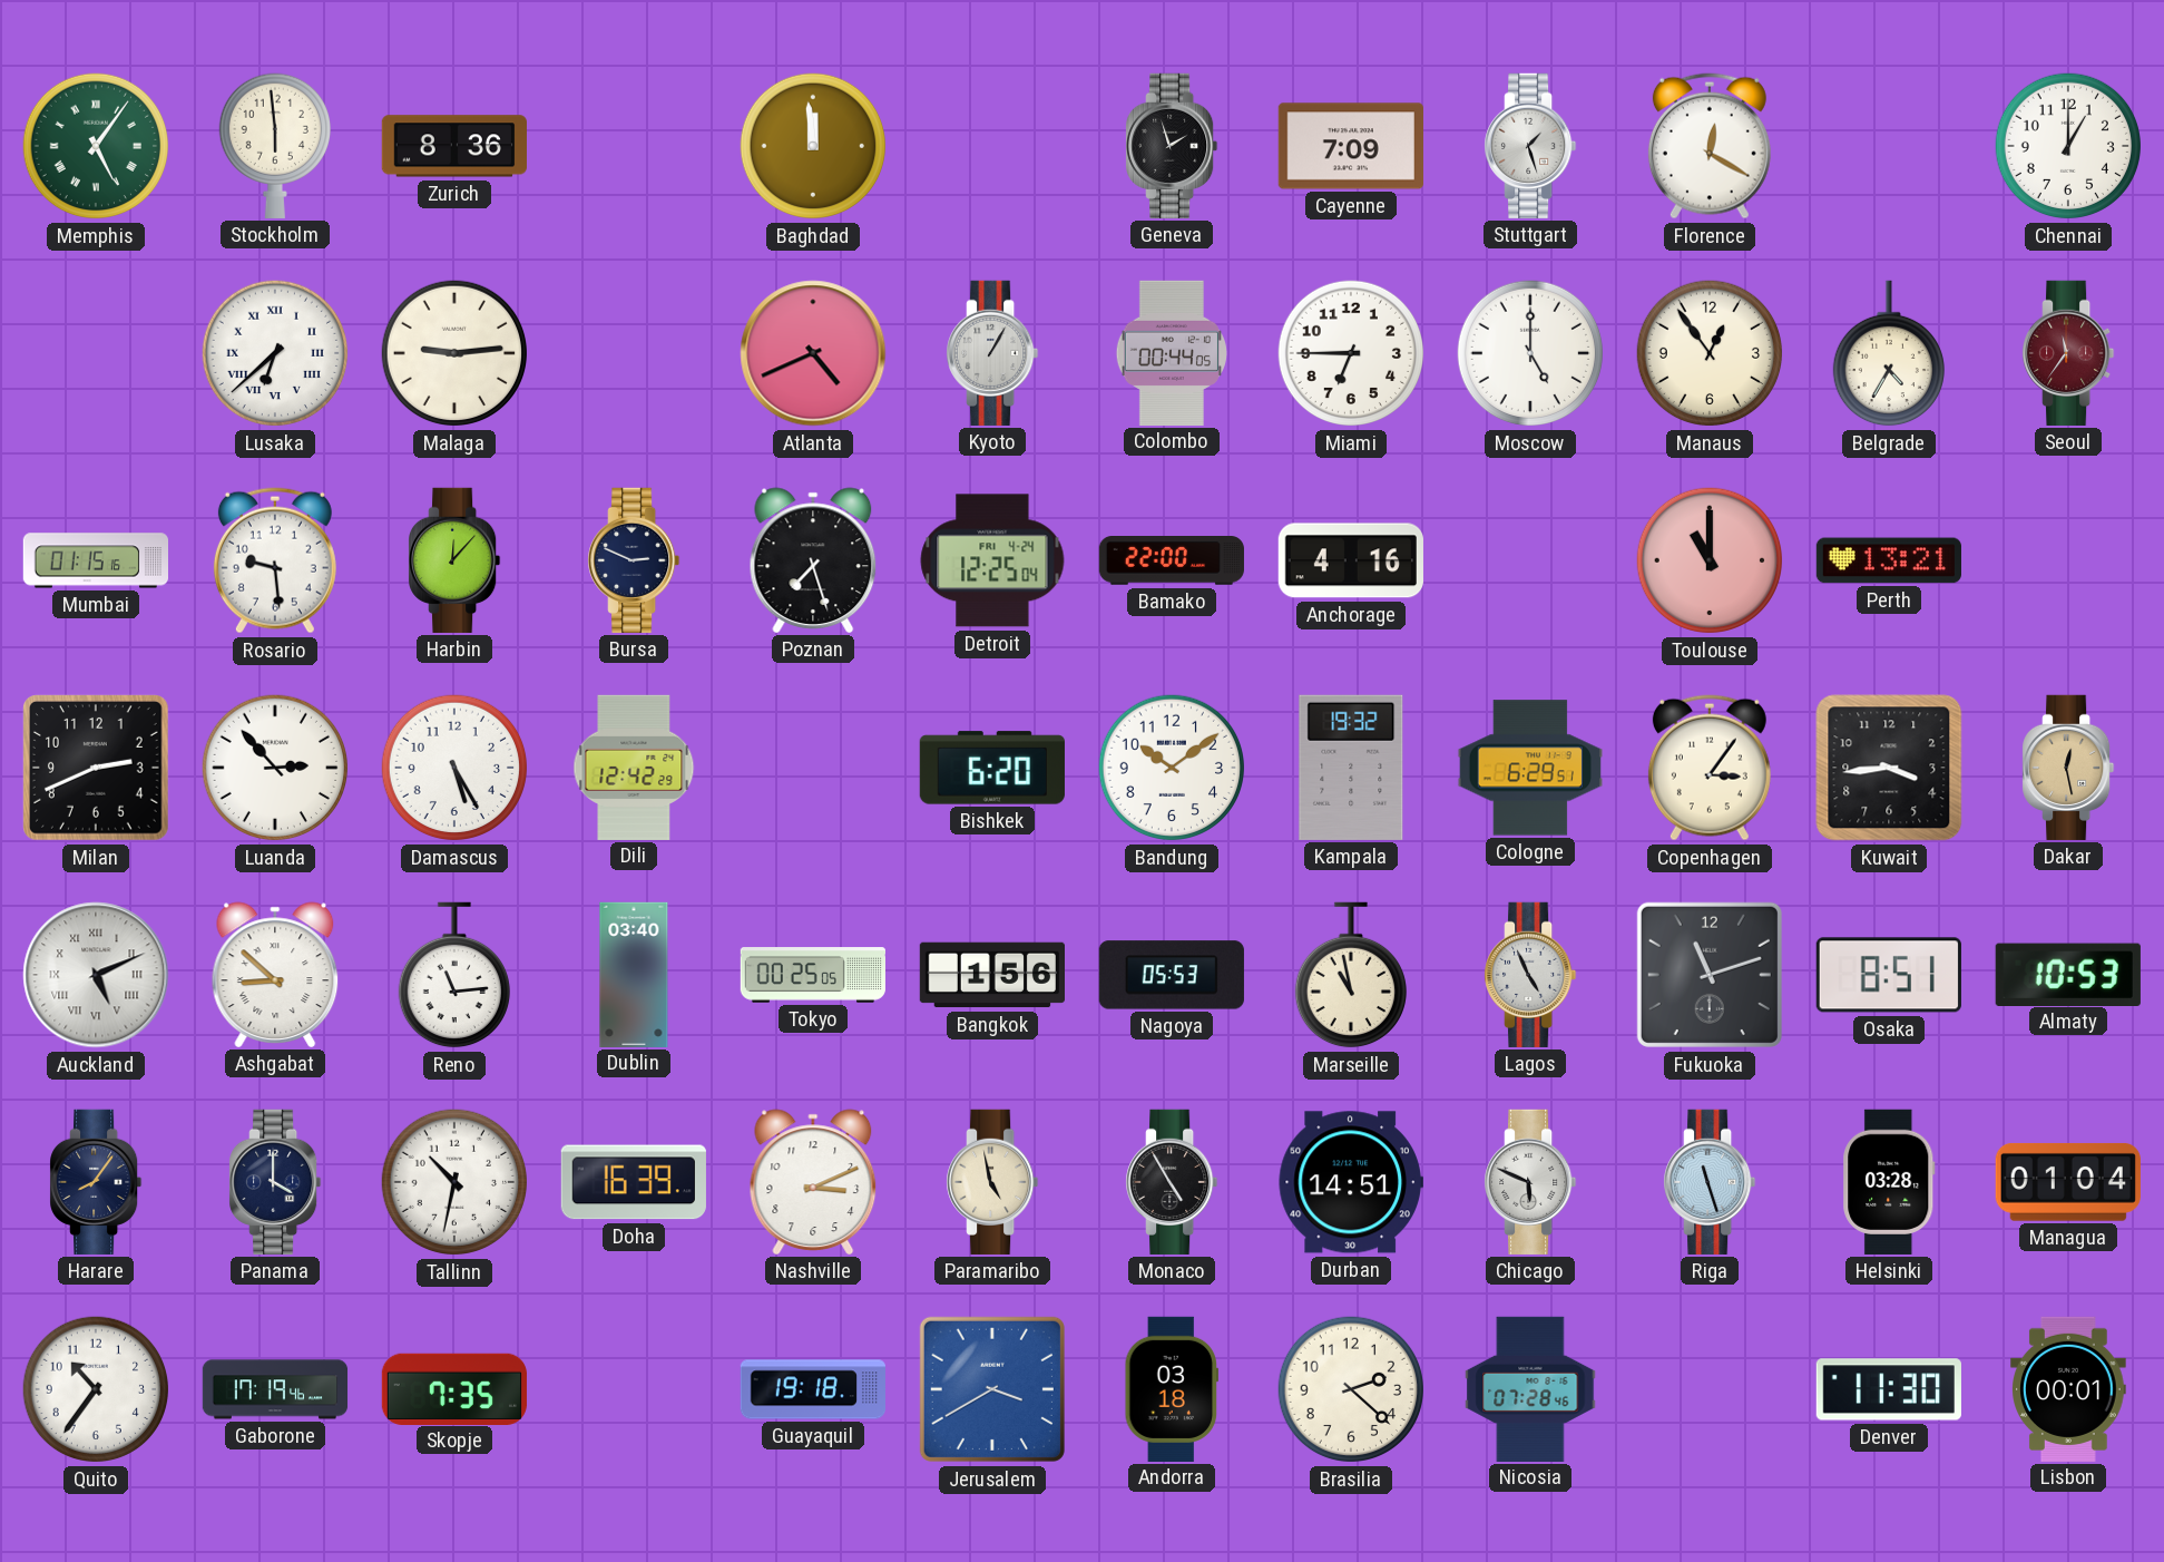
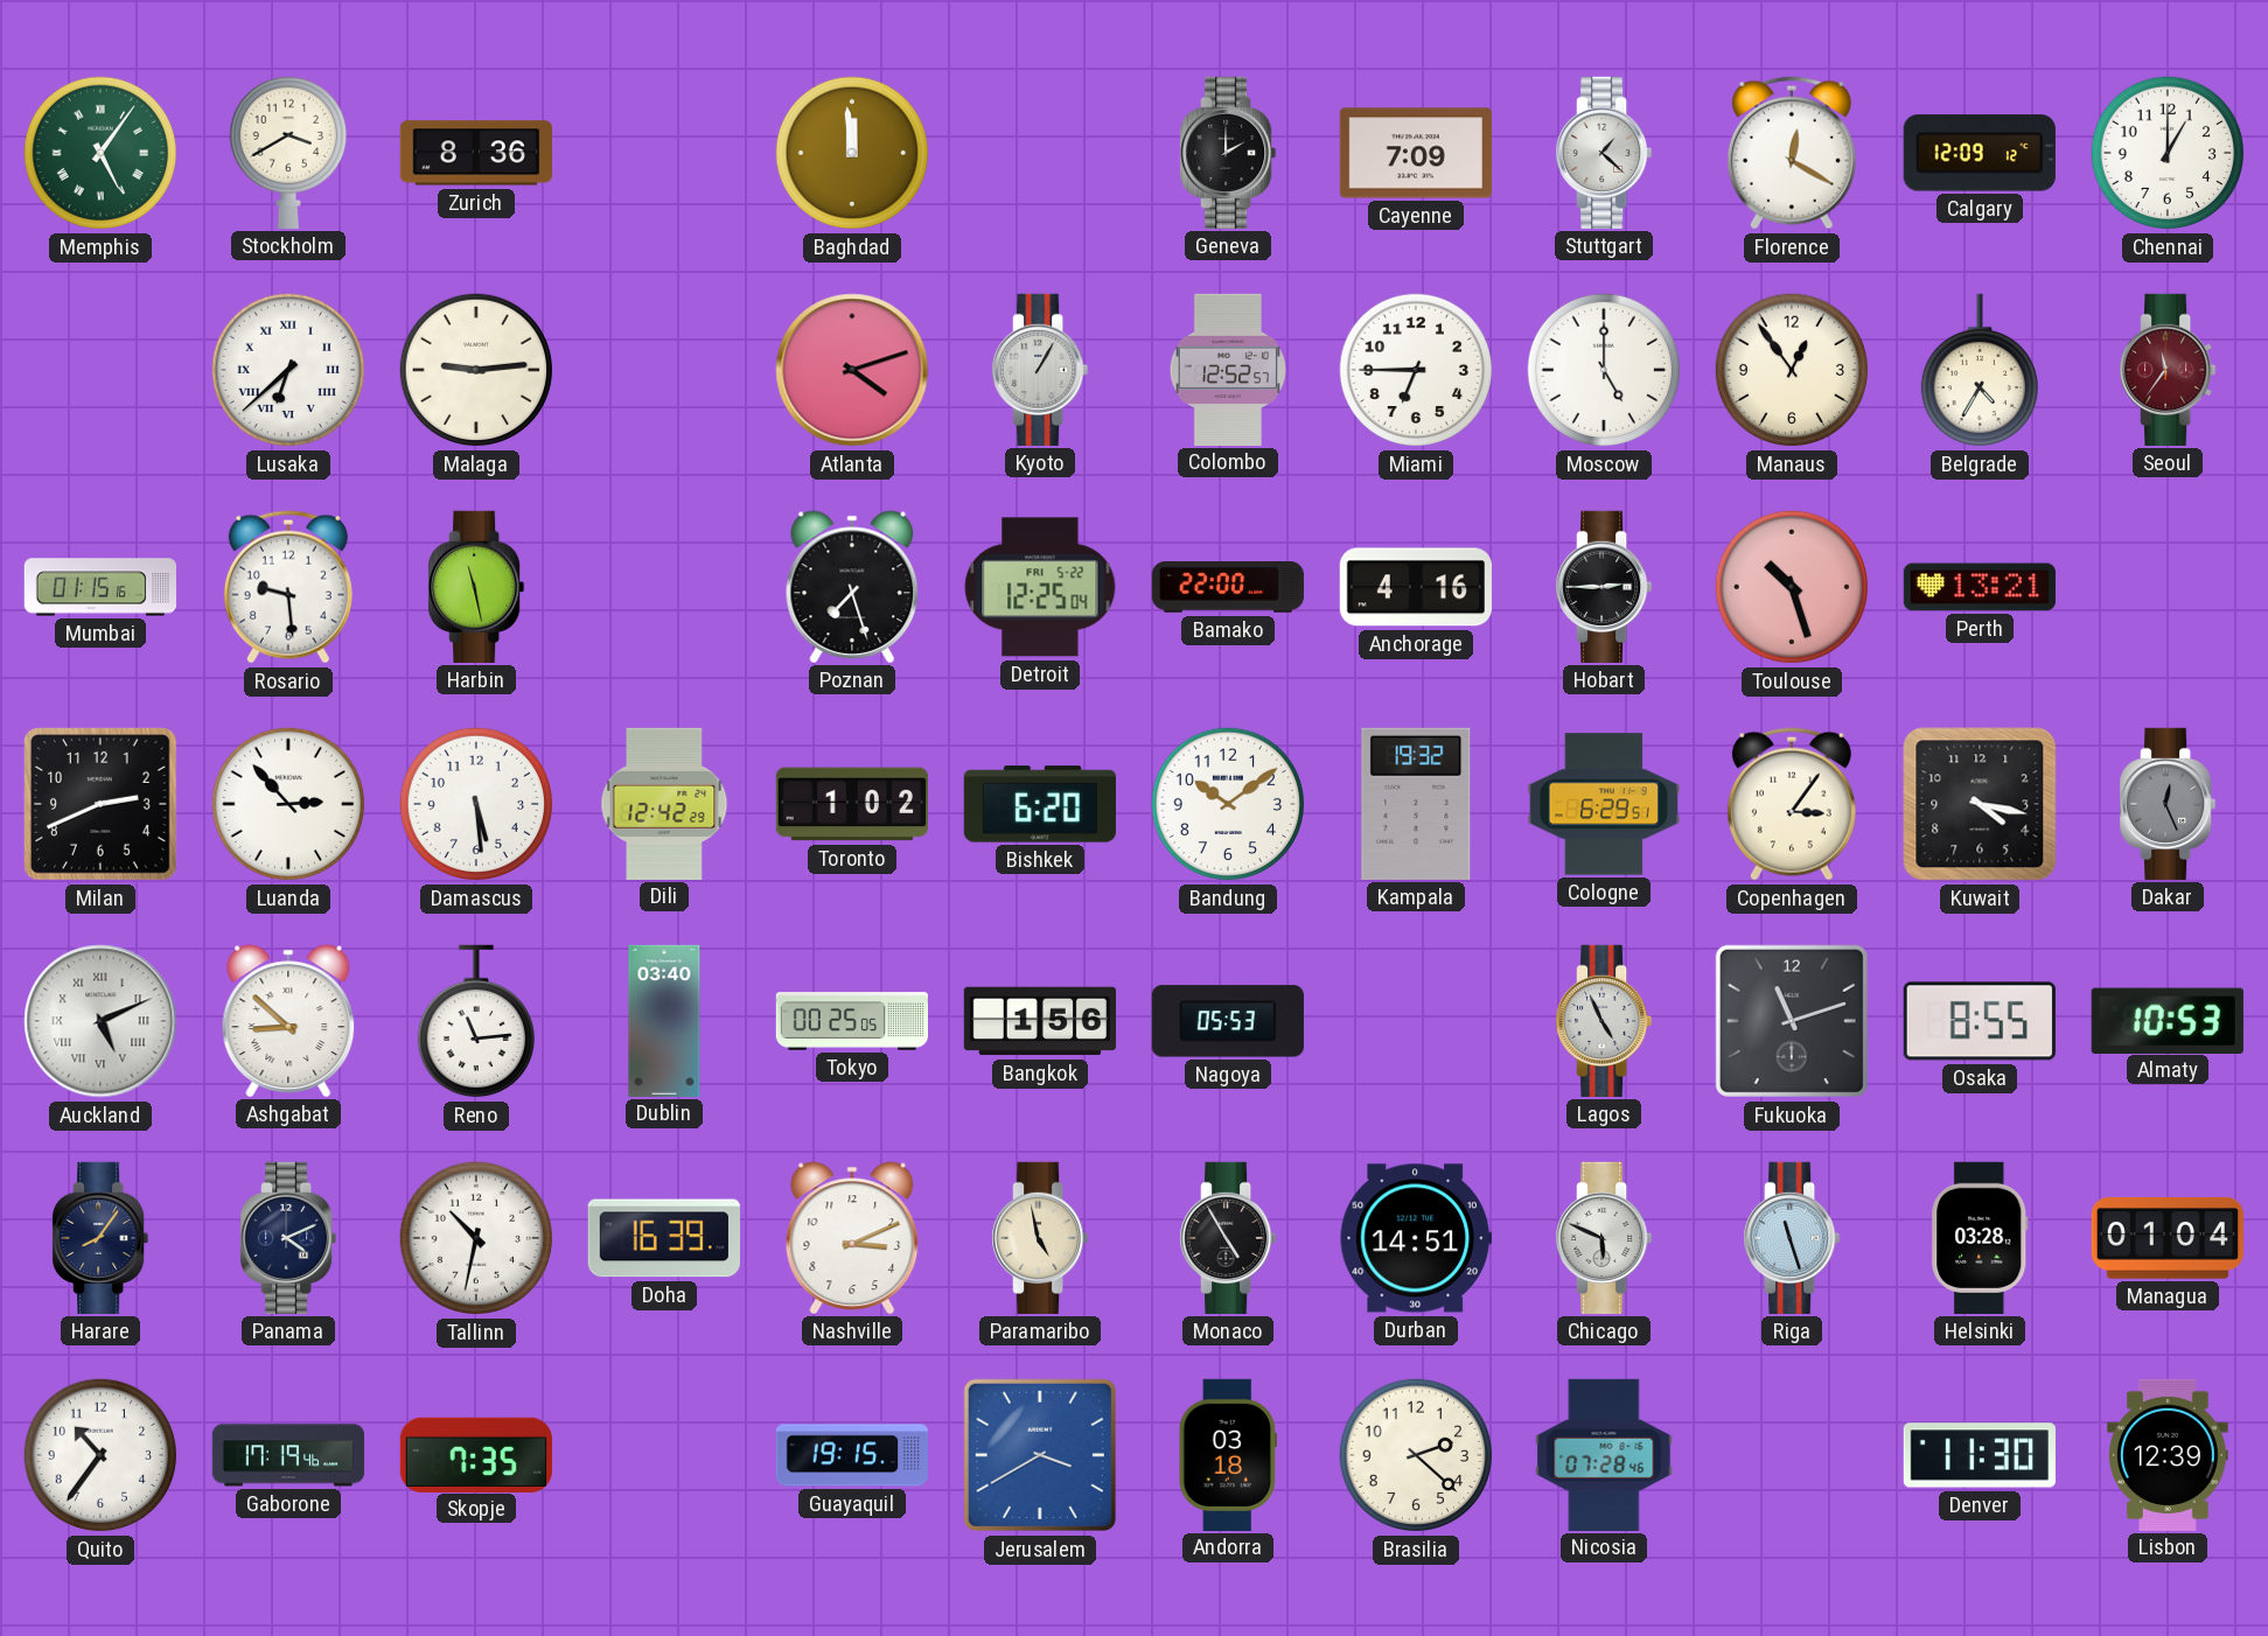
Stockholm: 5:59 -> 3:40
Geneva: 1:57 -> 2:00
Stuttgart: 1:27 -> 1:22
Calgary: none -> 12:09
Atlanta: 4:41 -> 4:12
Colombo: 00:44 -> 12:52
Harbin: 12:07 -> 11:28
Bursa: 2:49 -> none
Detroit date: FRI 4-24 -> FRI 5-22
Hobart: none -> 2:45
Toulouse: 11:00 -> 10:27
Damascus: 5:25 -> 5:29
Toronto: none -> 1:02
Kuwait: 3:44 -> 4:17
Dakar: 12:28 -> 12:26
Dakar dial: champagne -> grey
Marseille: 10:58 -> none
Osaka: 8:51 -> 8:55
Panama: 4:00 -> 4:11
Guayaquil: 19:18 -> 19:15
Lisbon: 00:01 -> 12:39
